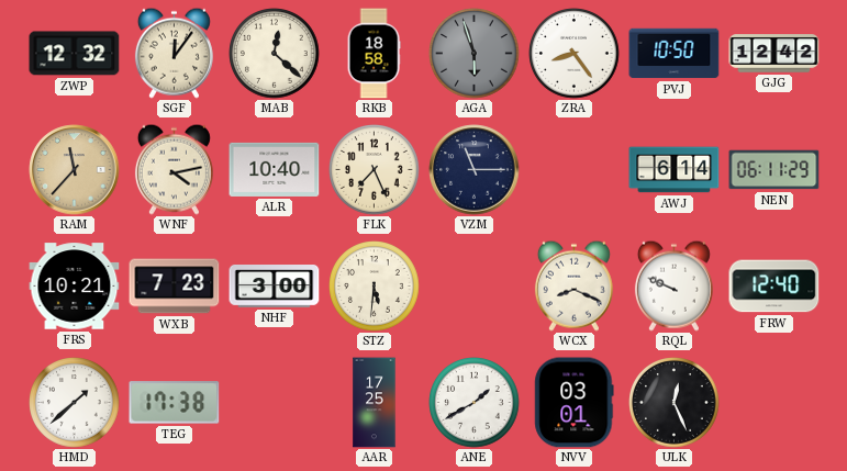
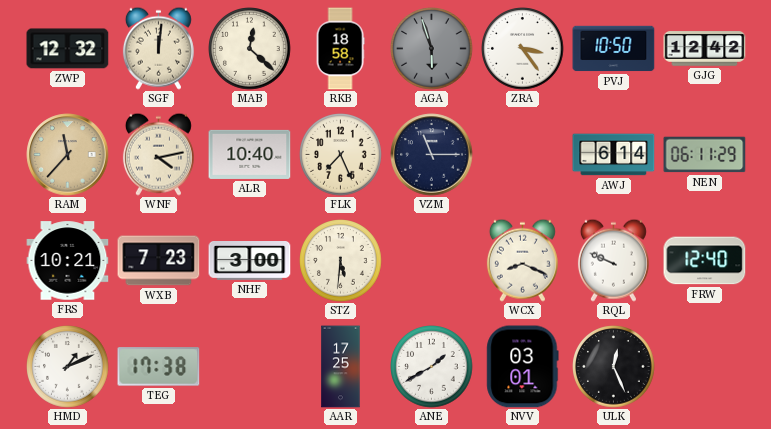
SGF: 12:06 -> 12:01
ZRA: 8:24 -> 3:24
HMD: 1:38 -> 1:11
